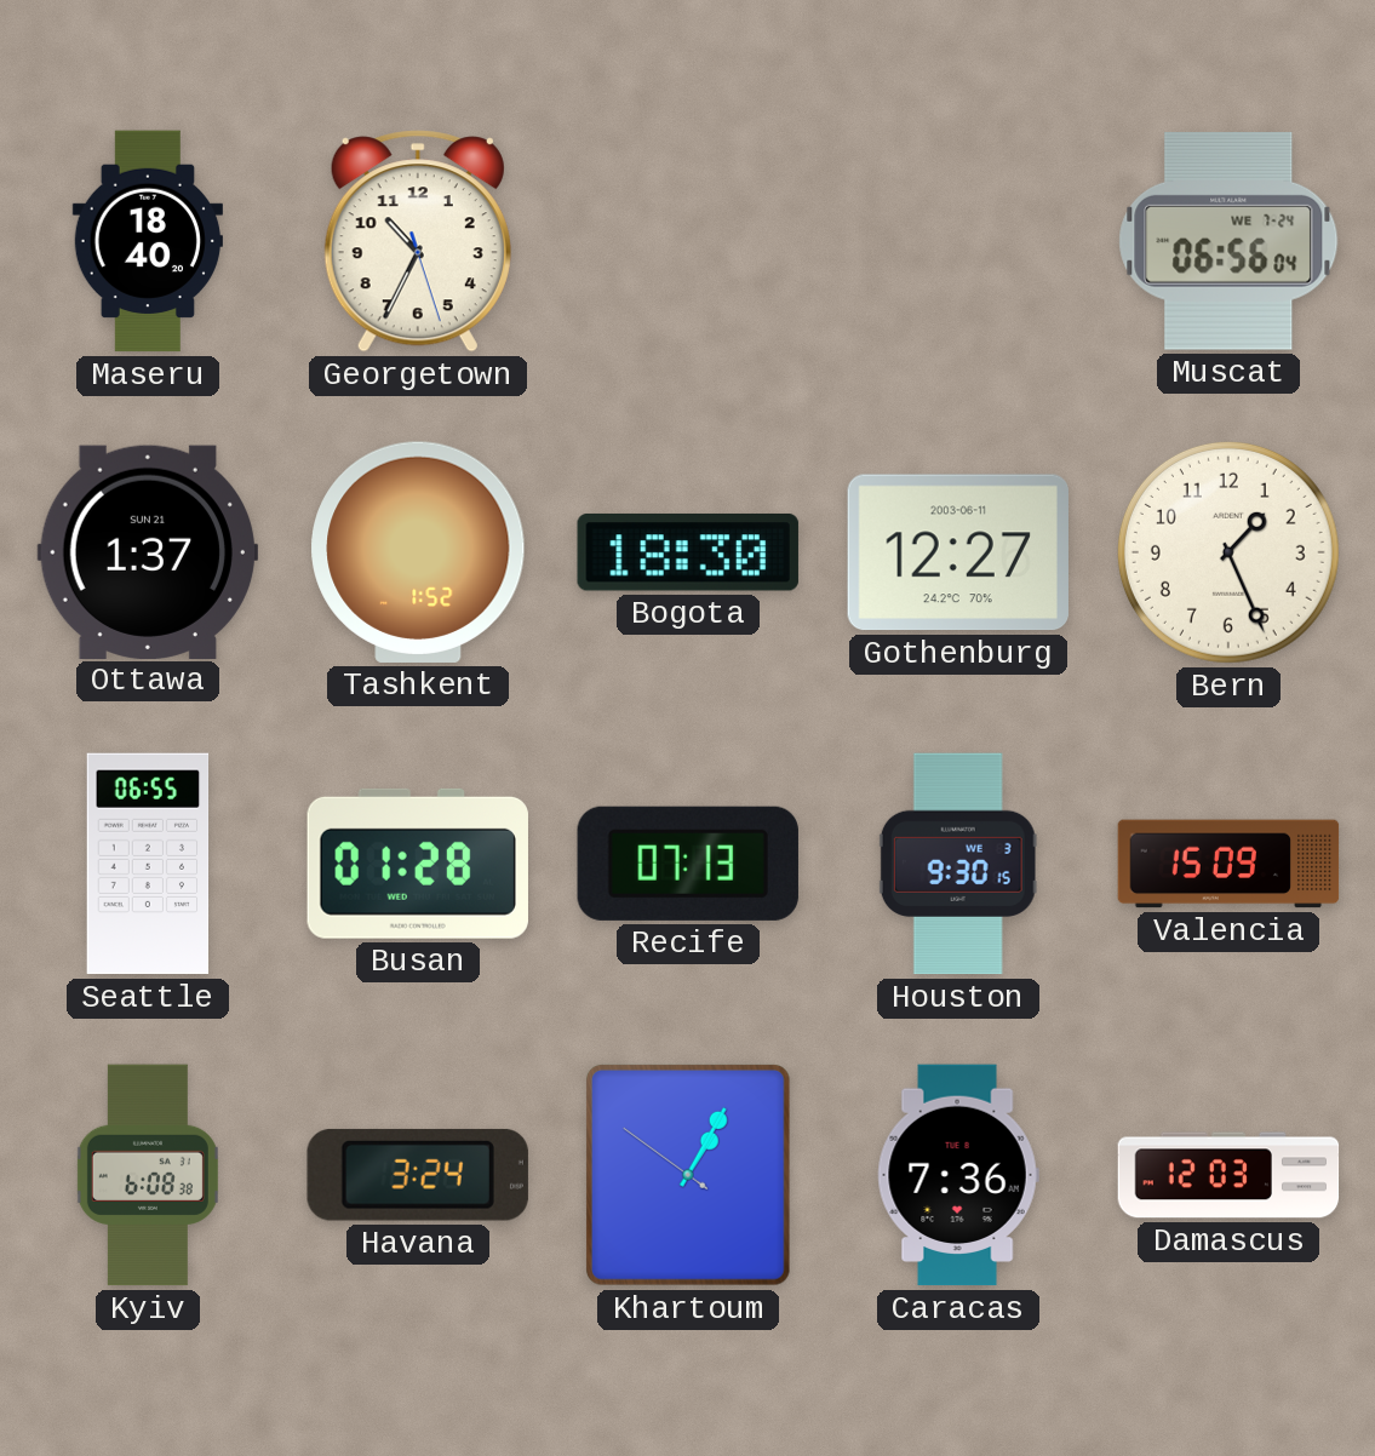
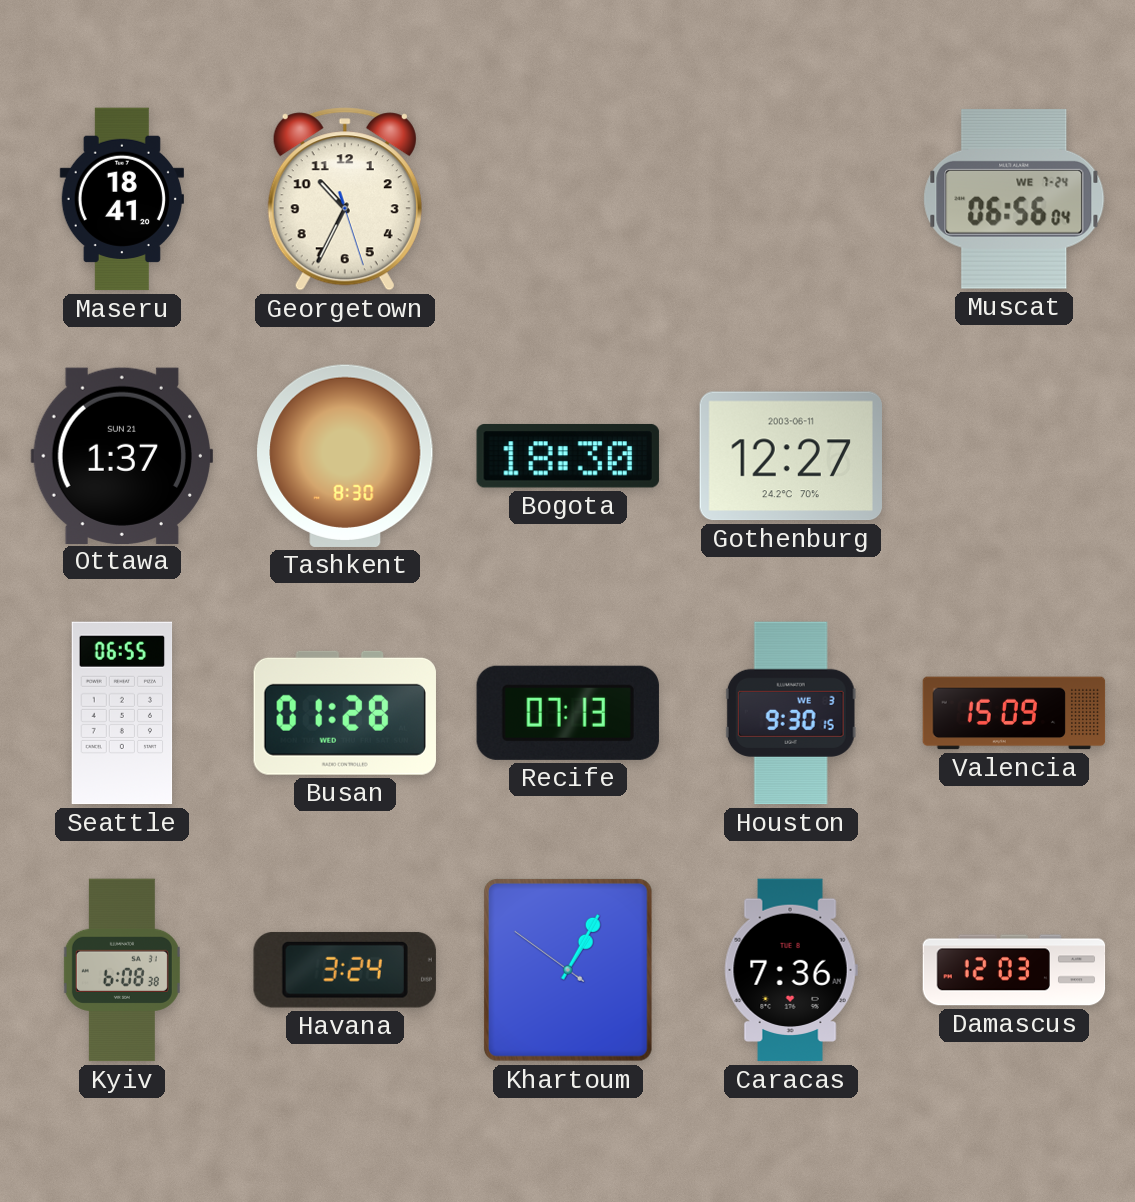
Maseru: 18:40 -> 18:41
Tashkent: 1:52 -> 8:30
Bern: 1:26 -> none
